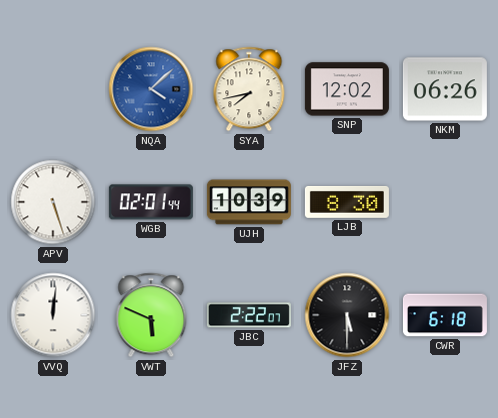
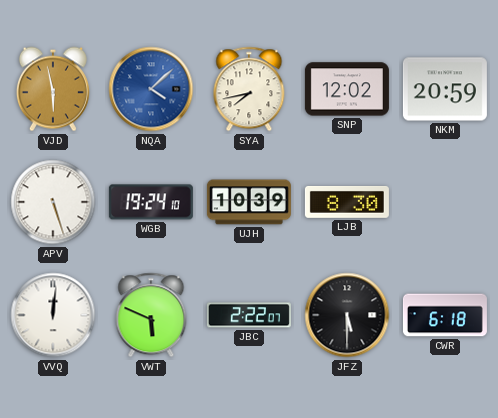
VJD: none -> 5:58
NKM: 06:26 -> 20:59
WGB: 02:01 -> 19:24
